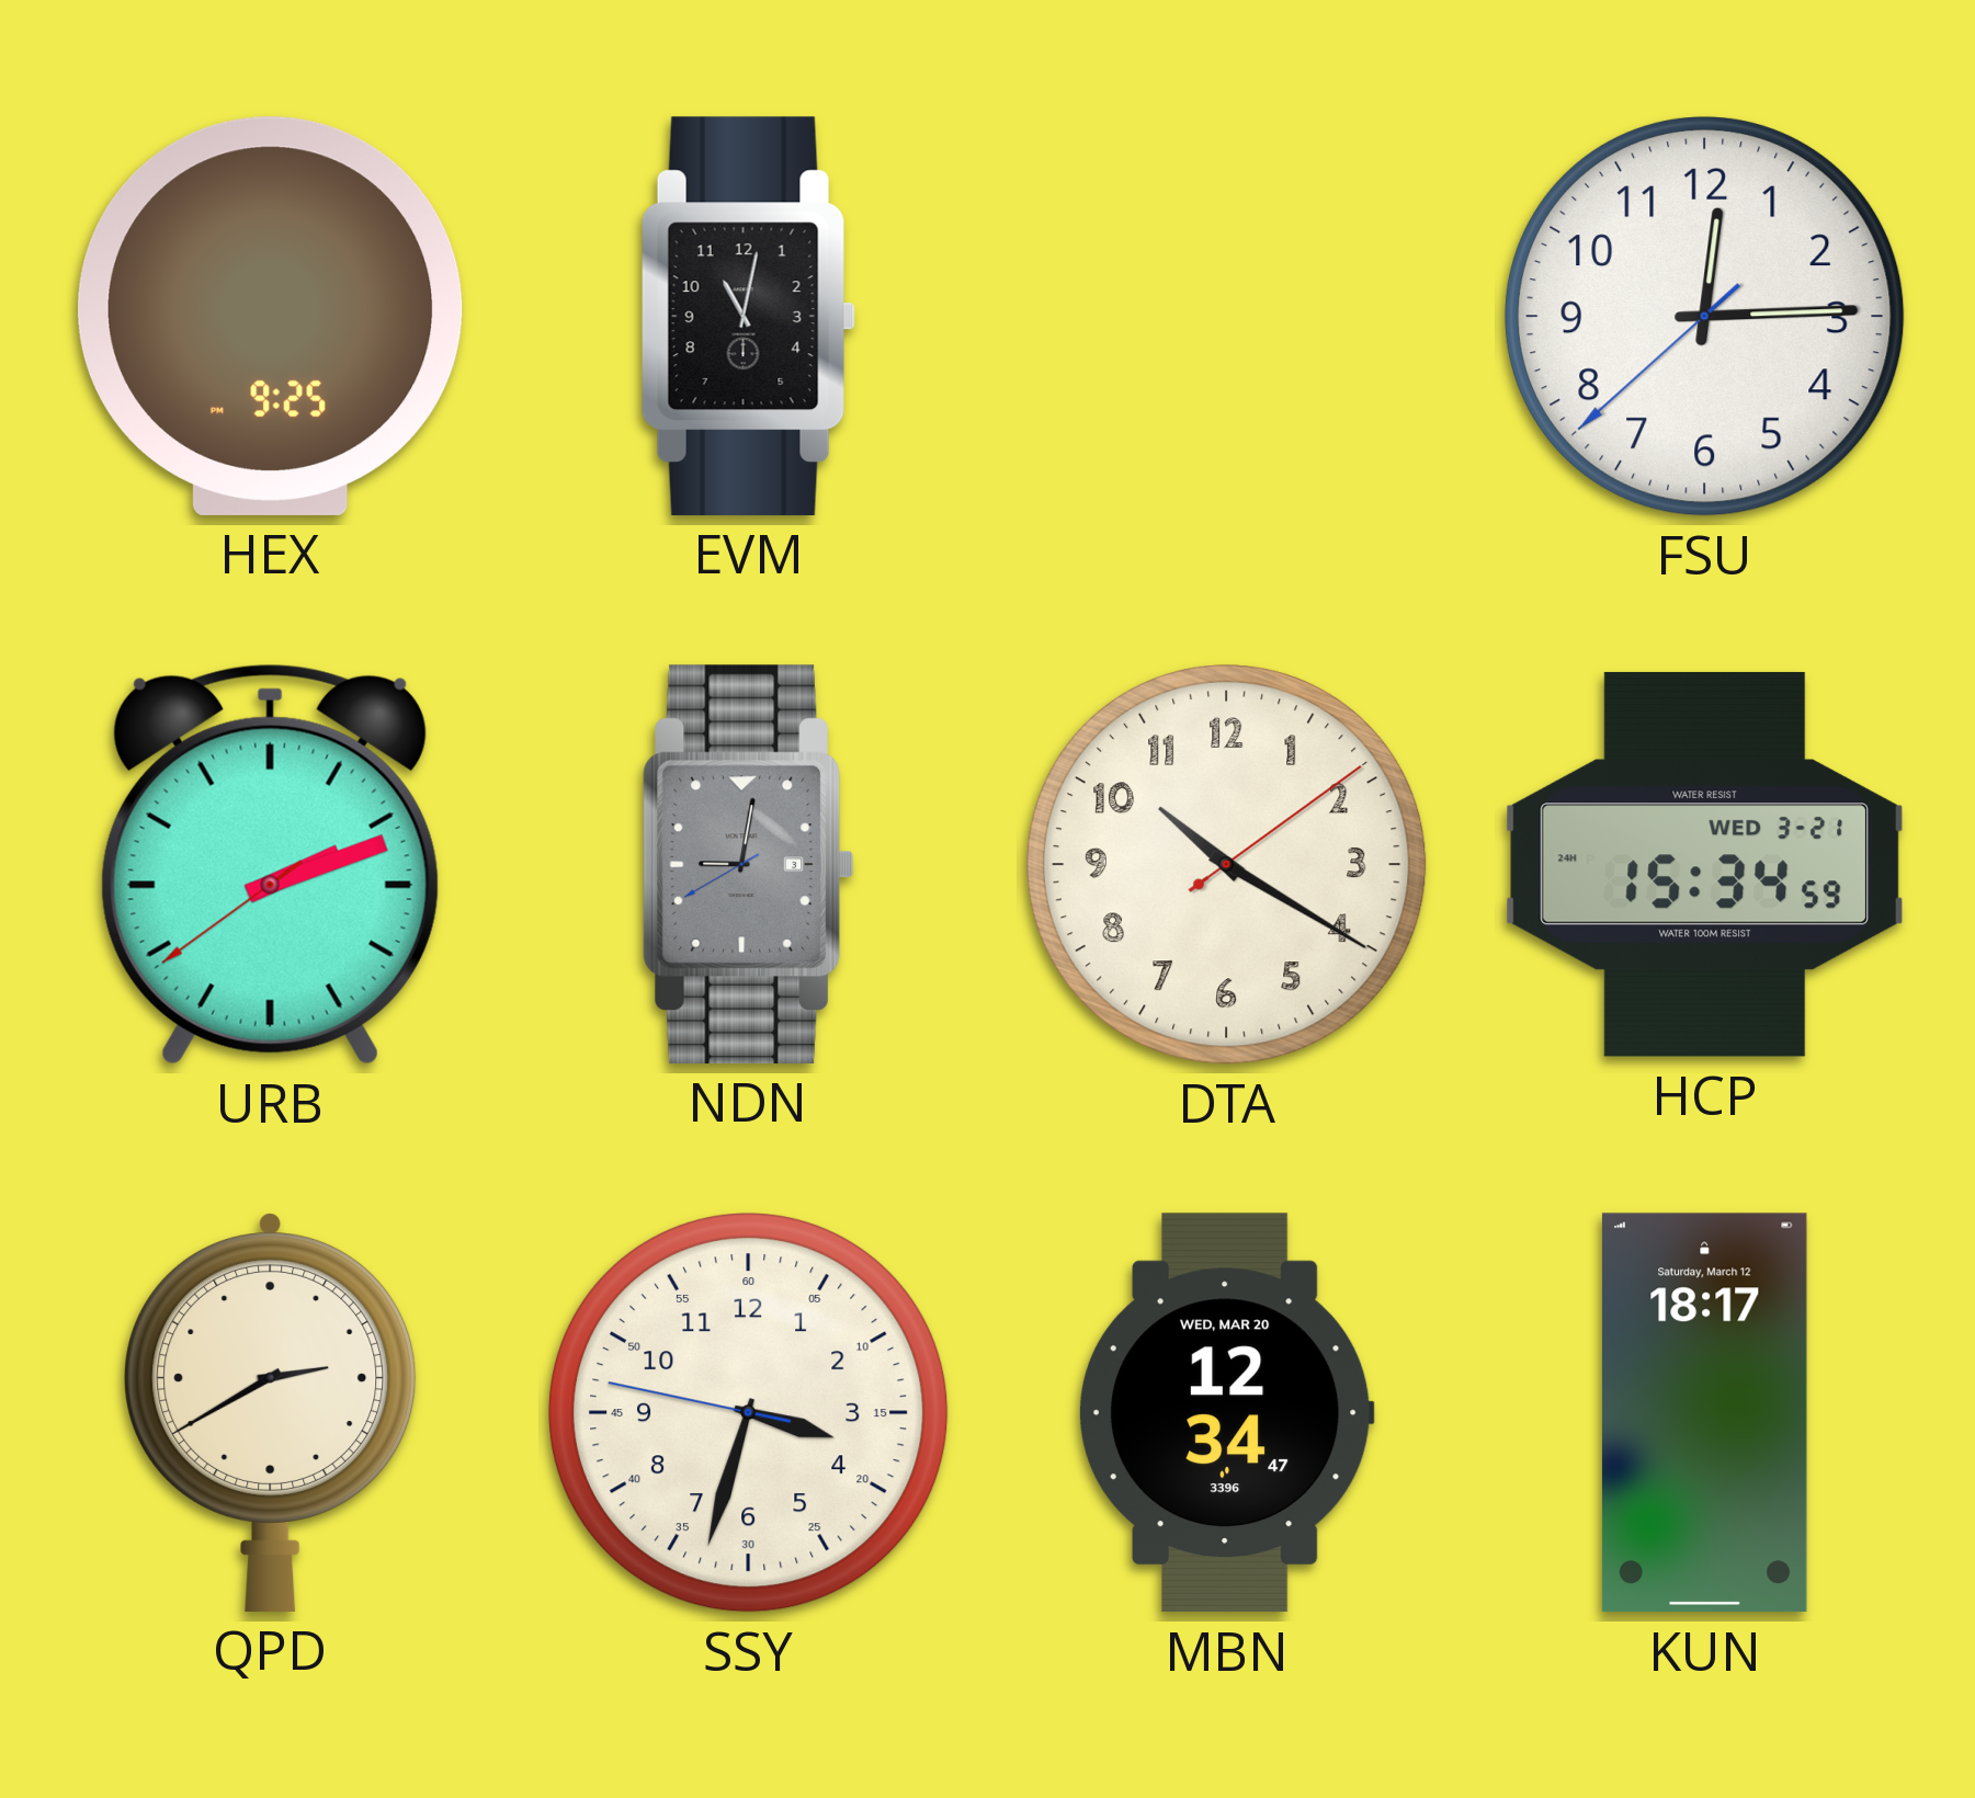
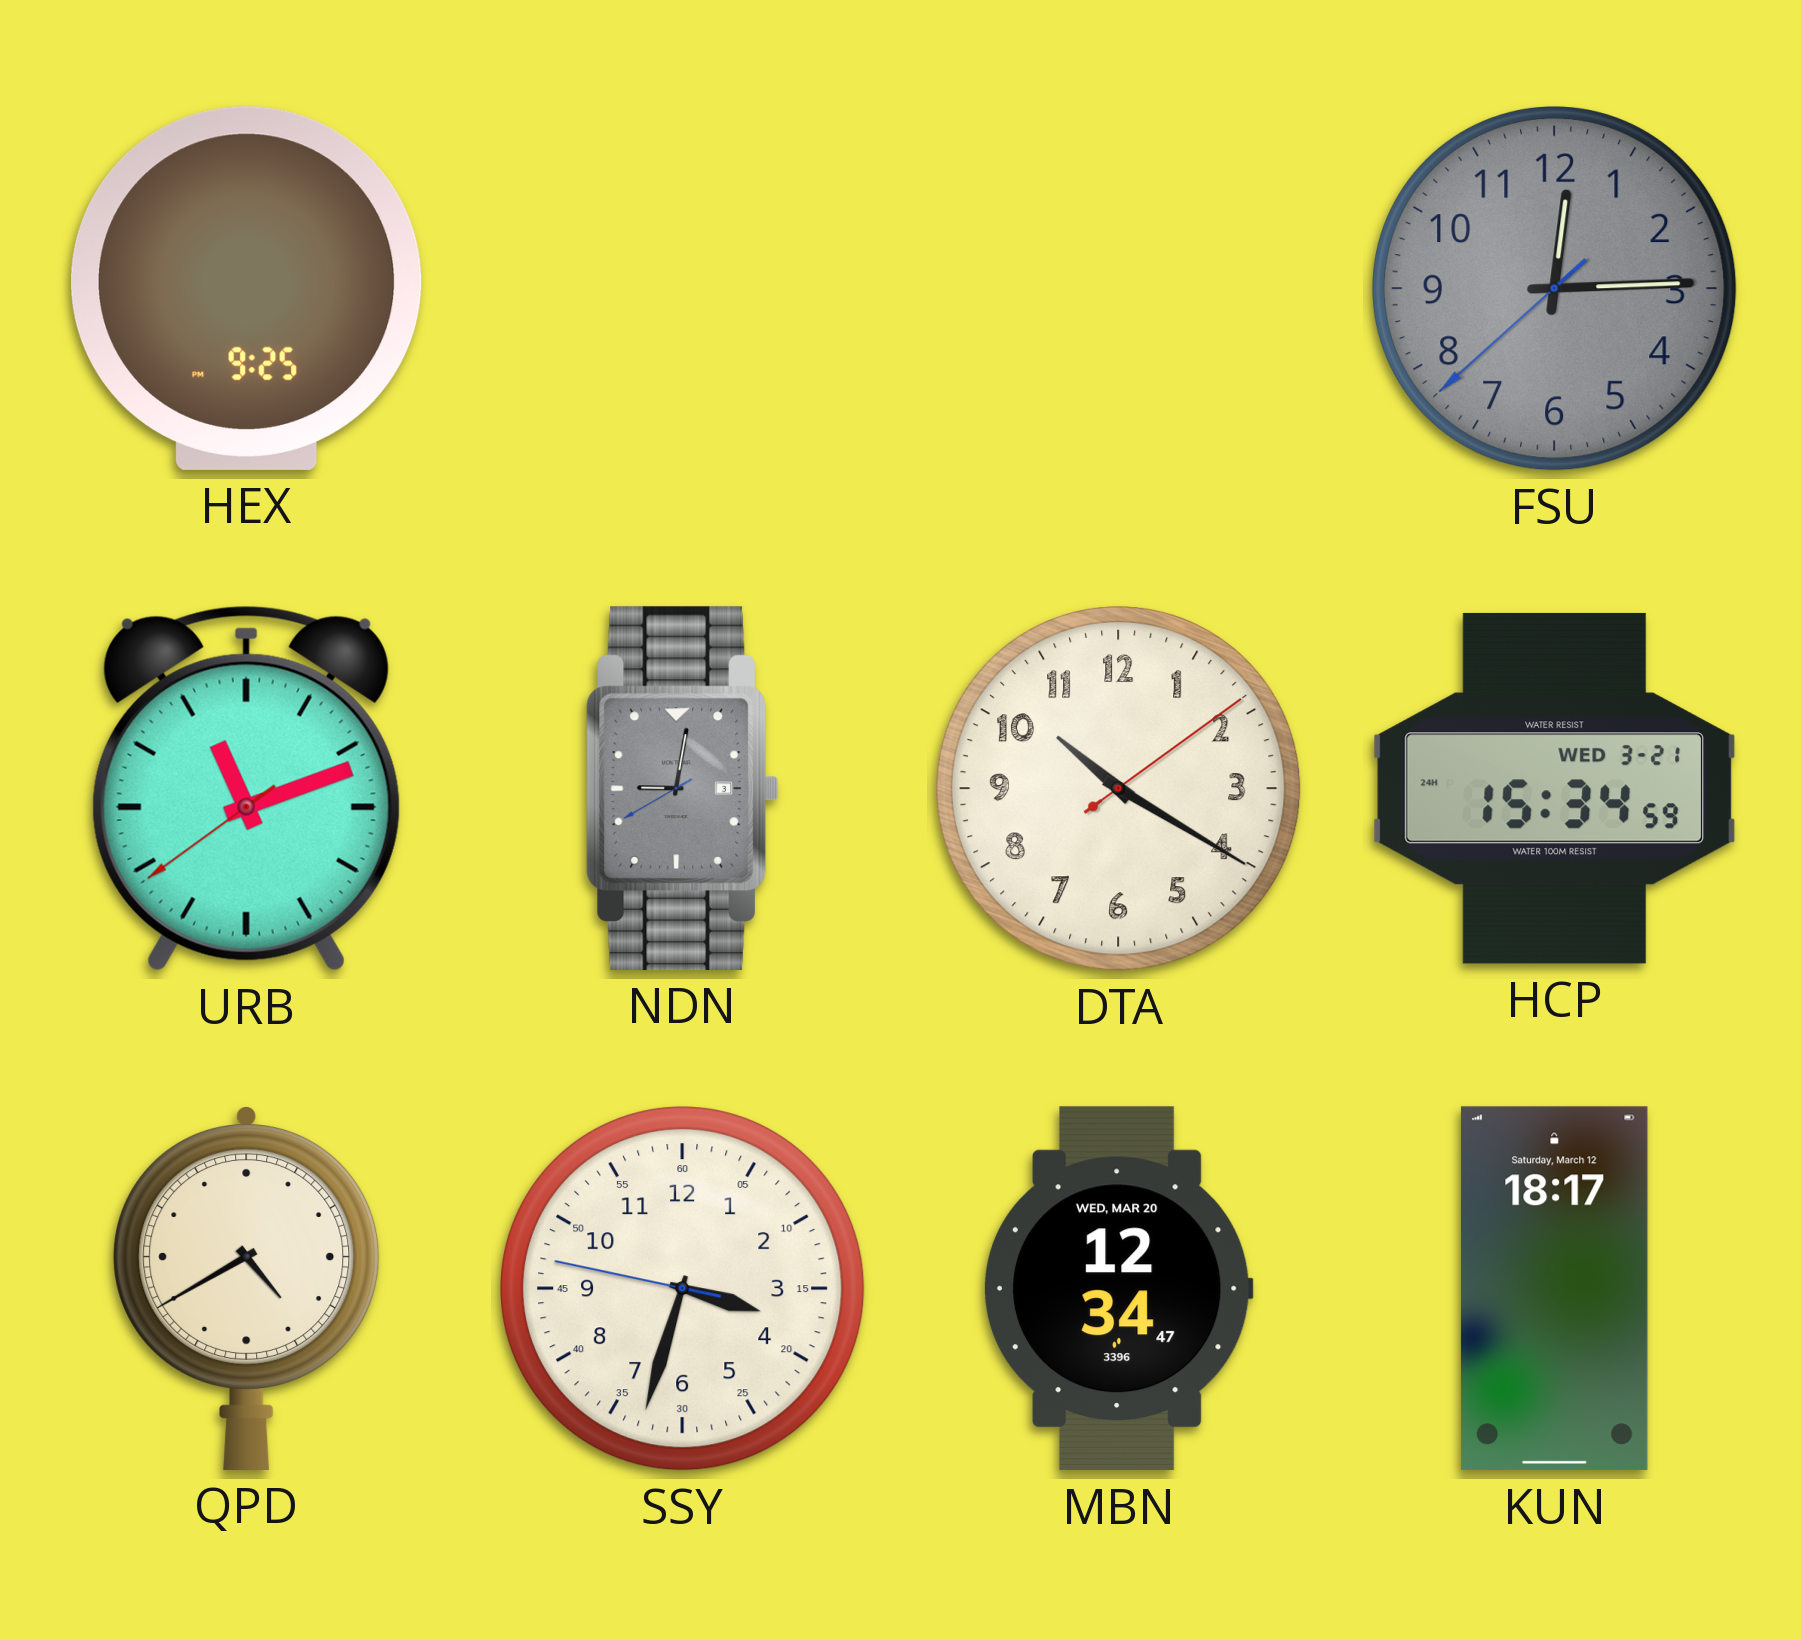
EVM: 11:02 -> none
FSU dial: white -> grey
URB: 2:11 -> 11:11
QPD: 2:40 -> 4:40
